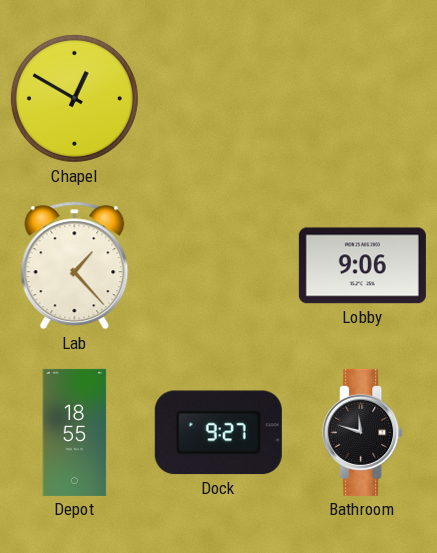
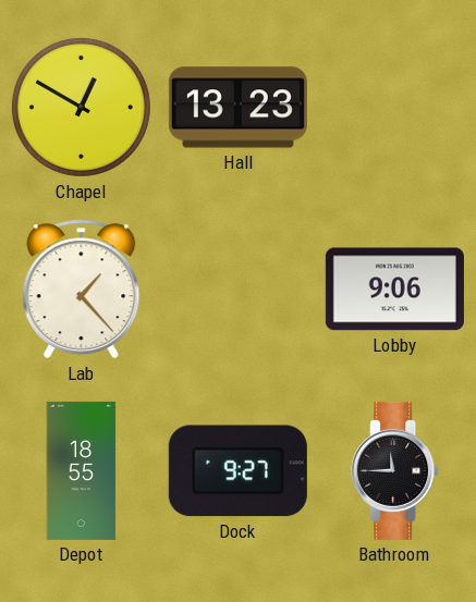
Hall: none -> 13:23
Bathroom: 11:48 -> 11:45
